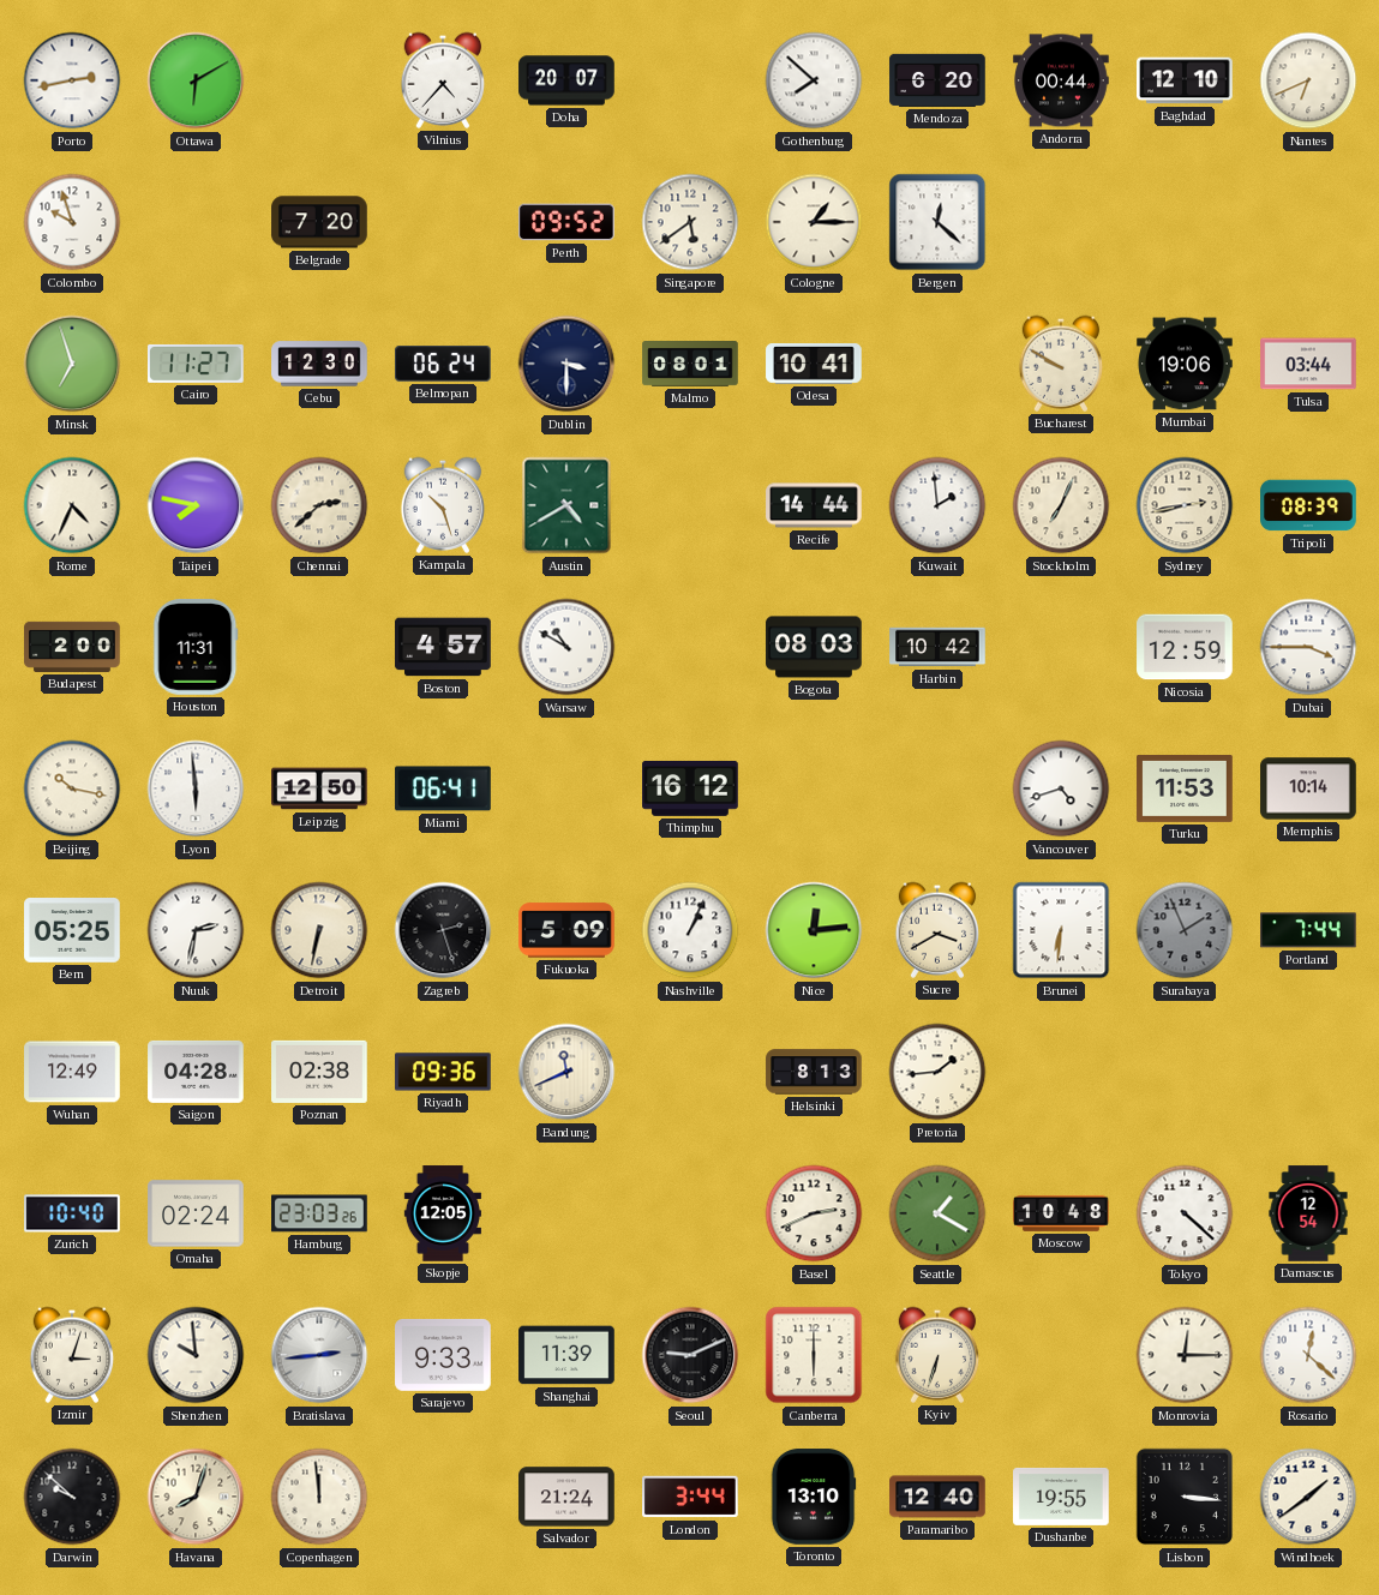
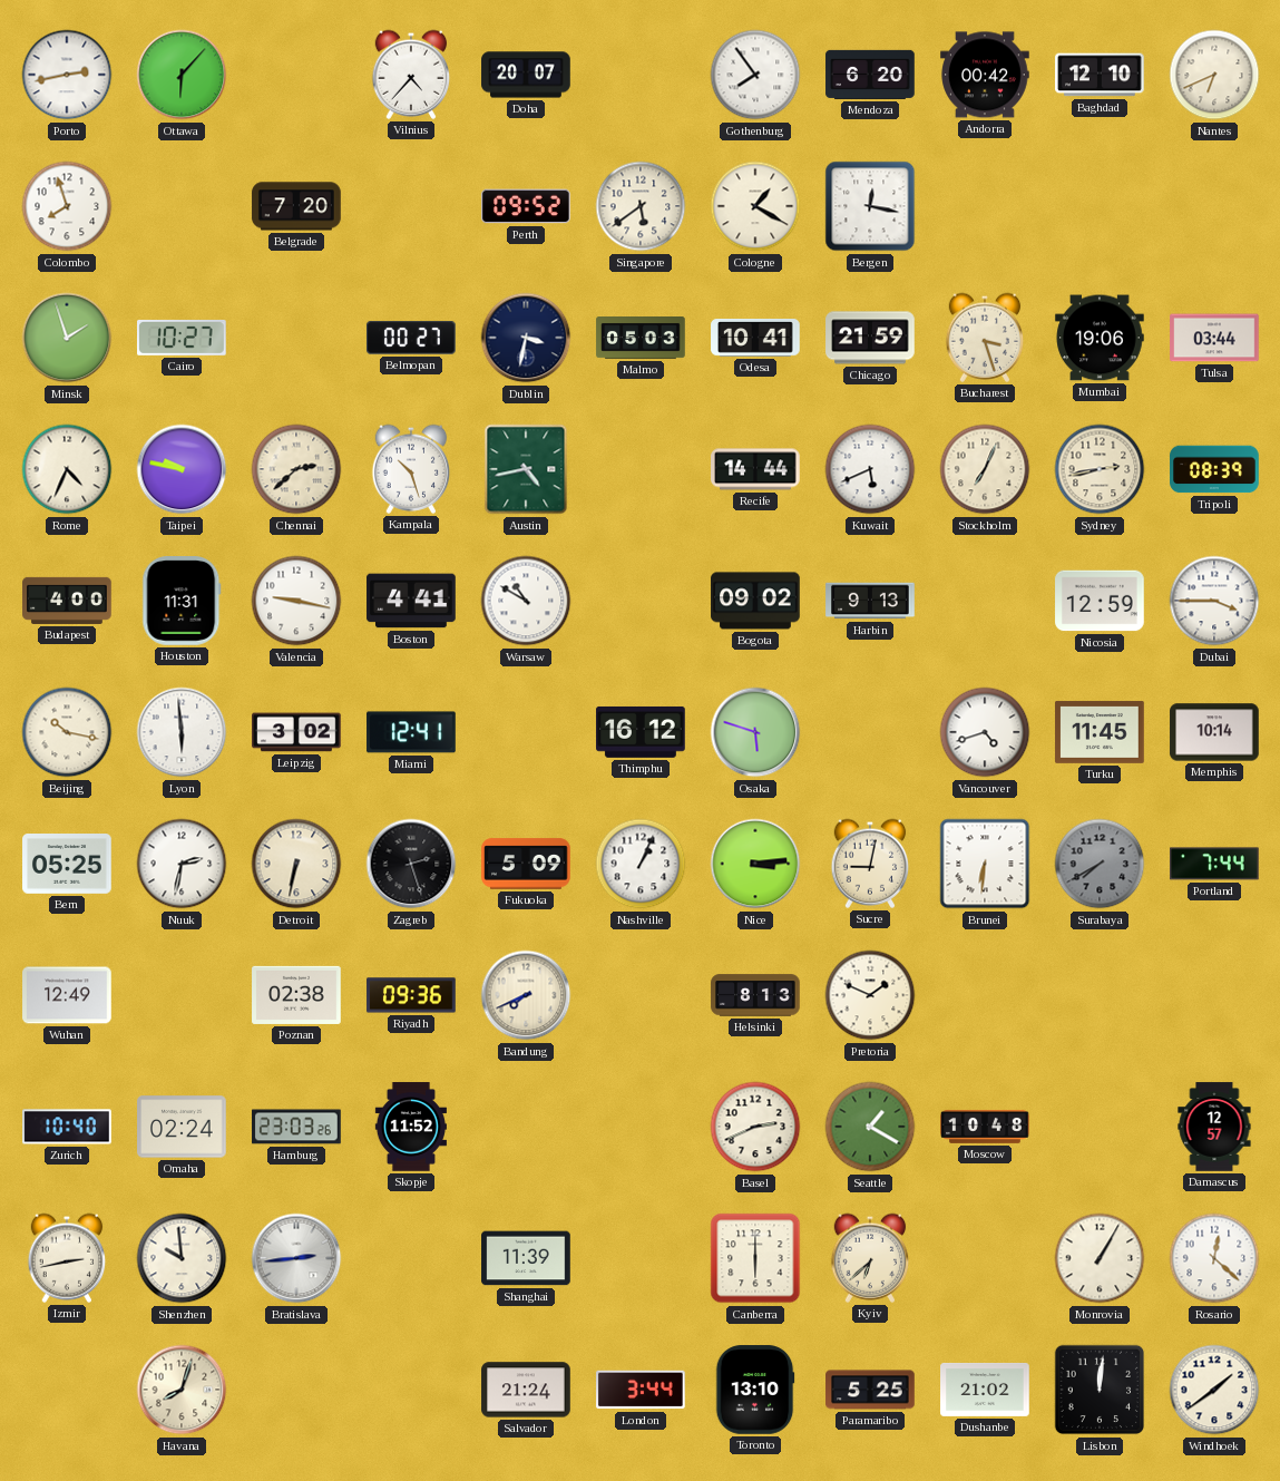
Ottawa: 6:10 -> 6:07
Gothenburg: 7:52 -> 7:54
Andorra: 00:44 -> 00:42
Colombo: 9:57 -> 7:57
Cologne: 1:15 -> 1:20
Bergen: 12:22 -> 12:17
Minsk: 6:57 -> 1:57
Cairo: 11:27 -> 10:27
Cebu: 12:30 -> none
Belmopan: 06:24 -> 00:27
Dublin: 3:30 -> 3:32
Malmo: 08:01 -> 05:03
Chicago: none -> 21:59
Bucharest: 9:50 -> 3:27
Taipei: 7:47 -> 9:47
Austin: 4:40 -> 4:43
Kuwait: 1:59 -> 5:41
Budapest: 2:00 -> 4:00
Valencia: none -> 9:17
Boston: 4:57 -> 4:41
Bogota: 08:03 -> 09:02
Harbin: 10:42 -> 9:13
Leipzig: 12:50 -> 3:02
Miami: 06:41 -> 12:41
Osaka: none -> 5:48
Turku: 11:53 -> 11:45
Nice: 12:14 -> 3:14
Sucre: 3:40 -> 9:02
Surabaya: 1:56 -> 7:40
Saigon: 04:28 -> none
Bandung: 11:41 -> 7:41
Pretoria: 1:44 -> 1:49
Skopje: 12:05 -> 11:52
Tokyo: 4:22 -> none
Damascus: 12:54 -> 12:57
Izmir: 3:03 -> 2:43
Sarajevo: 9:33 -> none
Seoul: 9:11 -> none
Kyiv: 6:33 -> 6:38
Monrovia: 12:15 -> 1:05
Darwin: 9:52 -> none
Copenhagen: 11:59 -> none
Paramaribo: 12:40 -> 5:25
Dushanbe: 19:55 -> 21:02
Lisbon: 3:16 -> 12:01
